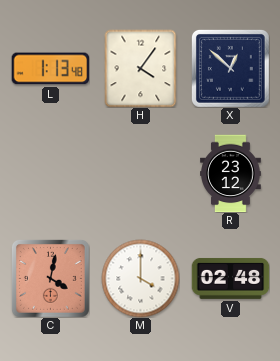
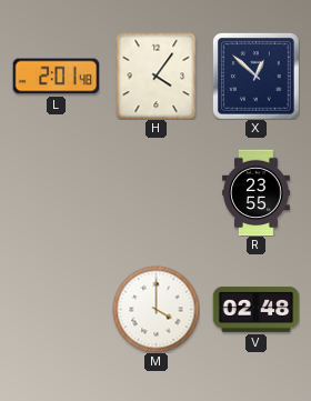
L: 1:13 -> 2:01
R: 23:12 -> 23:55
C: 4:02 -> none
